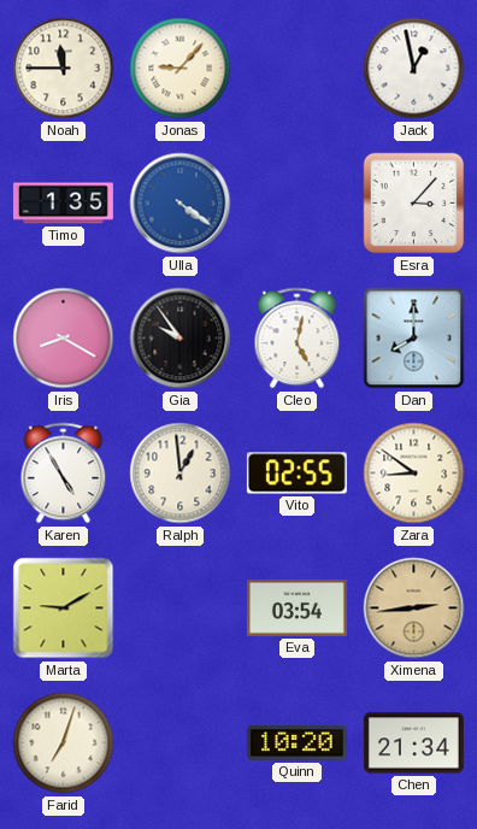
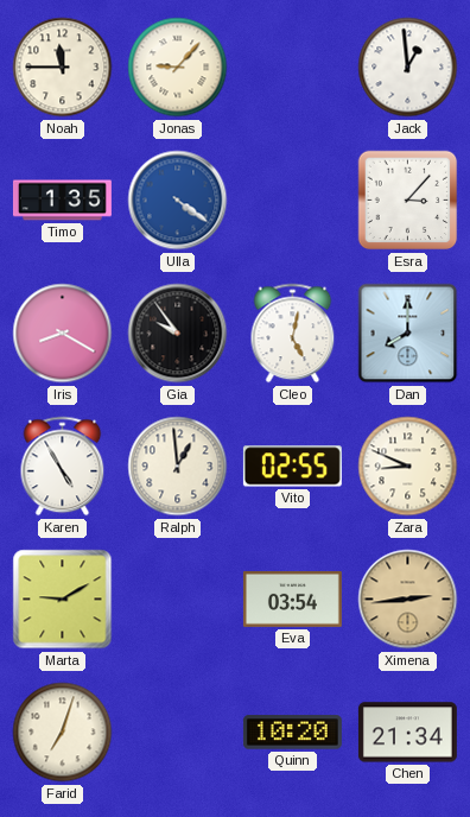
Jack: 12:58 -> 12:59
Zara: 8:51 -> 8:49
